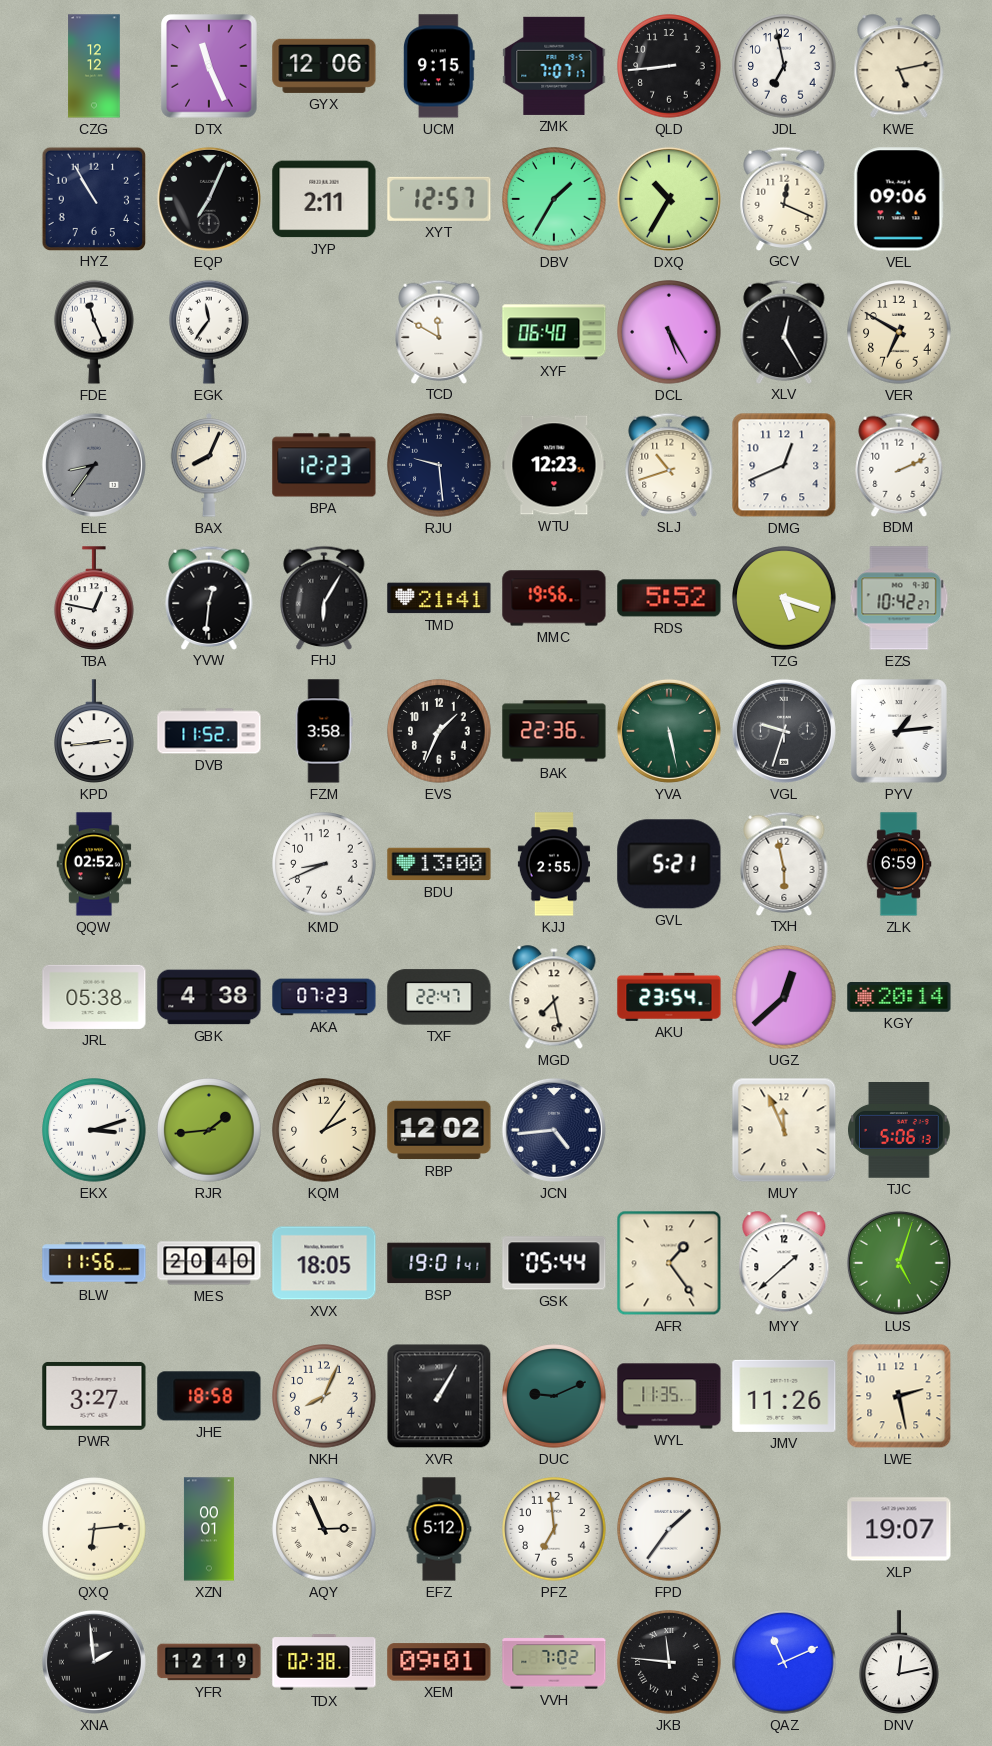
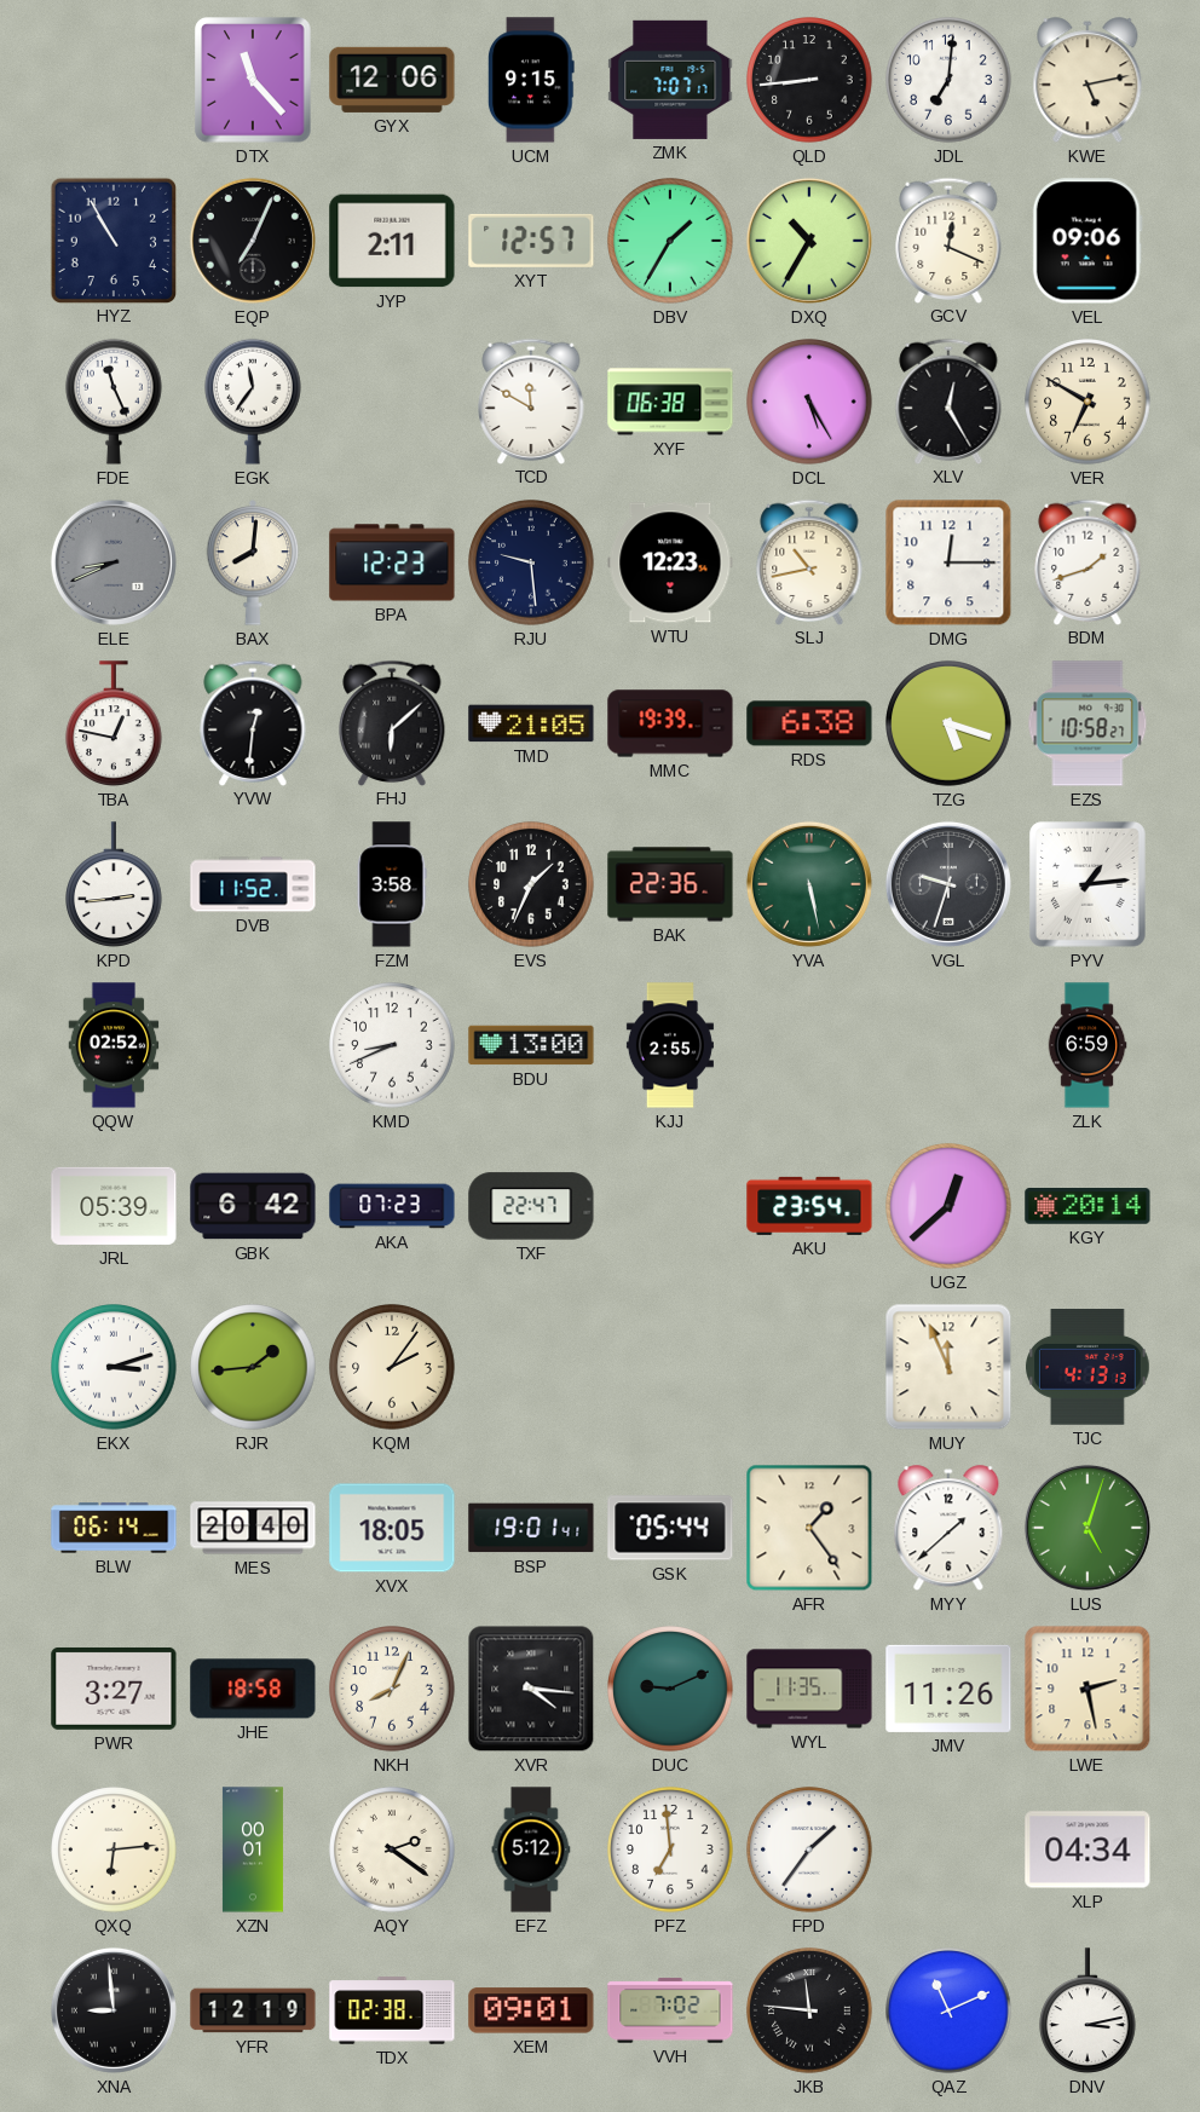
CZG: 12:12 -> none
DTX: 11:26 -> 11:23
JDL: 6:58 -> 7:01
XYF: 06:40 -> 06:38
ELE: 8:36 -> 8:41
BAX: 8:04 -> 8:01
SLJ: 10:42 -> 10:43
DMG: 12:41 -> 12:15
BDM: 2:11 -> 1:42
FHJ: 6:05 -> 6:08
TMD: 21:41 -> 21:05
MMC: 19:56 -> 19:39
RDS: 5:52 -> 6:38
EZS: 10:42 -> 10:58
GVL: 5:21 -> none
TXH: 5:58 -> none
JRL: 05:38 -> 05:39
GBK: 4:38 -> 6:42
MGD: 7:28 -> none
RBP: 12:02 -> none
JCN: 4:44 -> none
TJC: 5:06 -> 4:13
BLW: 11:56 -> 06:14
XVR: 1:05 -> 4:16
AQY: 2:56 -> 2:21
XLP: 19:07 -> 04:34
XNA: 1:59 -> 8:59
DNV: 12:13 -> 3:13
